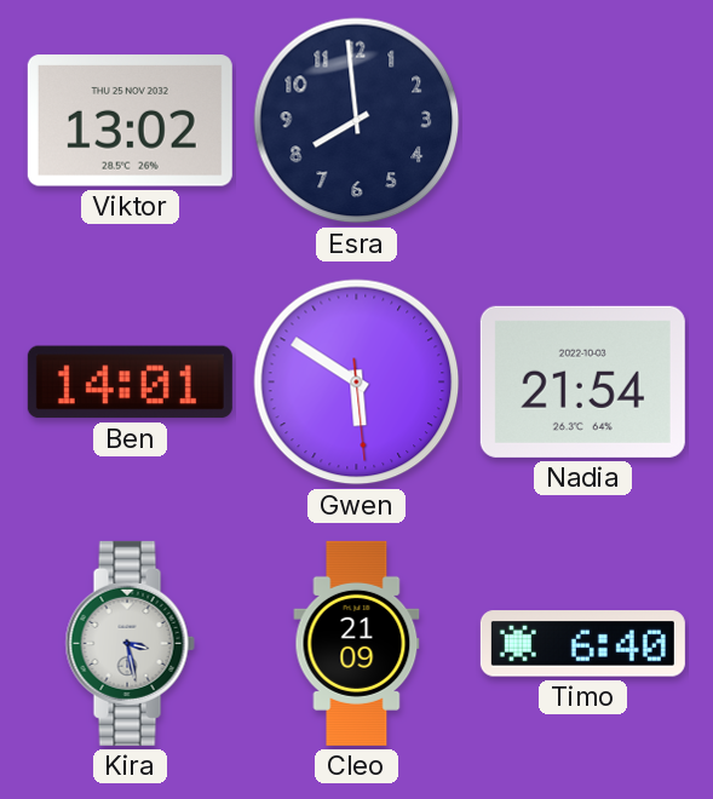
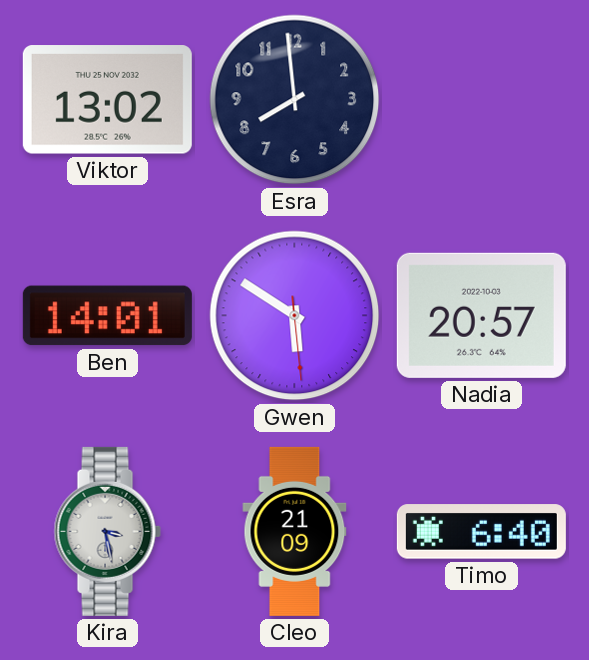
Nadia: 21:54 -> 20:57
